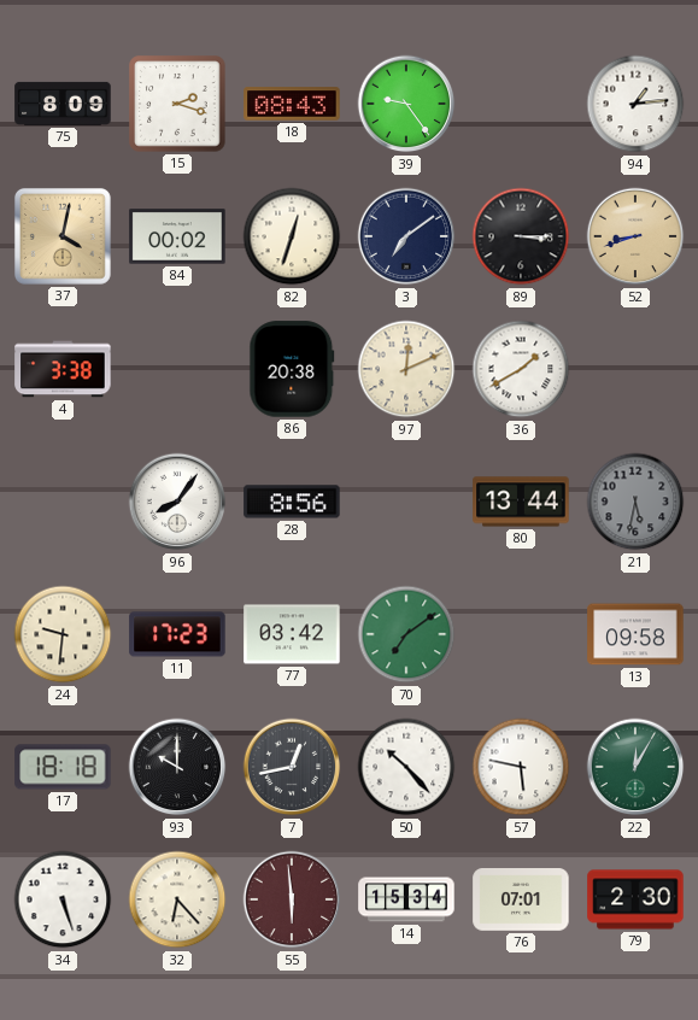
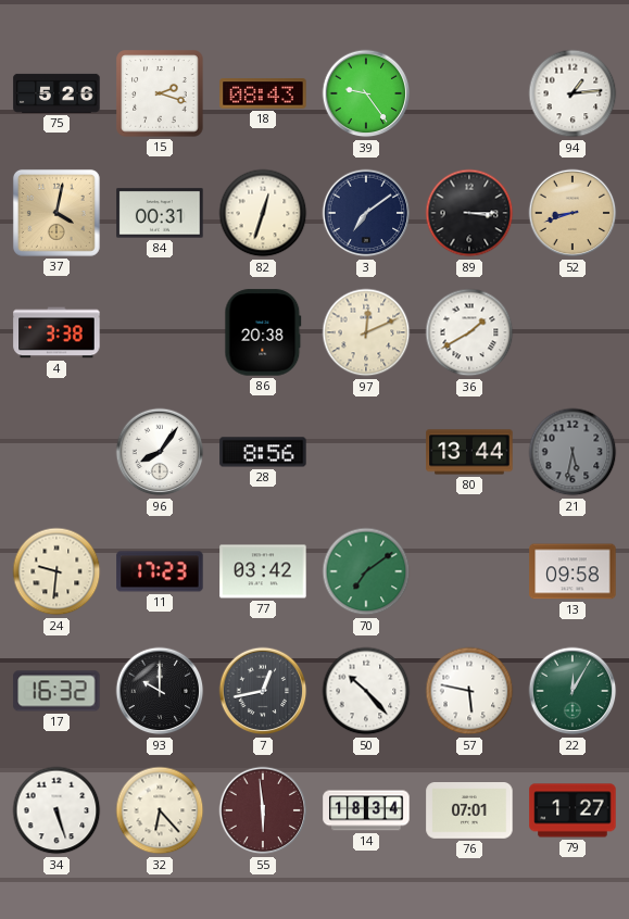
75: 8:09 -> 5:26
84: 00:02 -> 00:31
17: 18:18 -> 16:32
14: 15:34 -> 18:34
79: 2:30 -> 1:27
